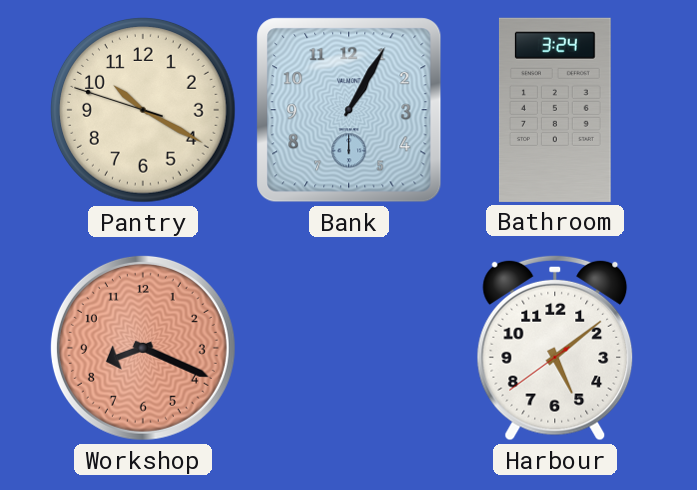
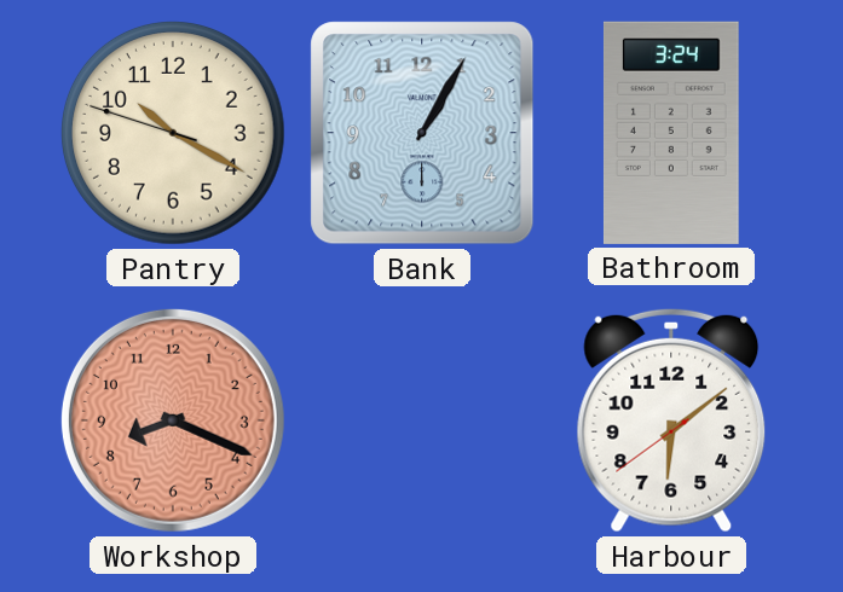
Harbour: 5:08 -> 6:08
